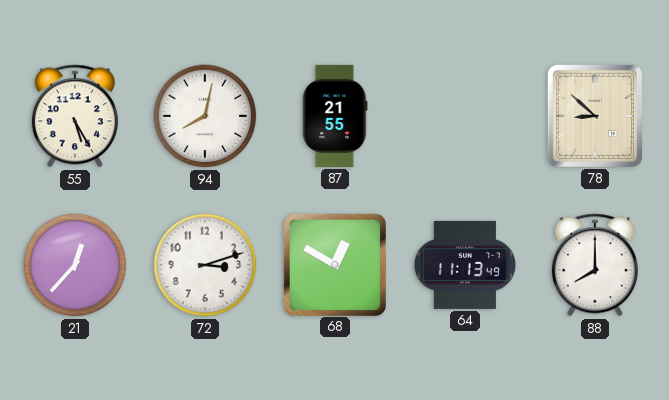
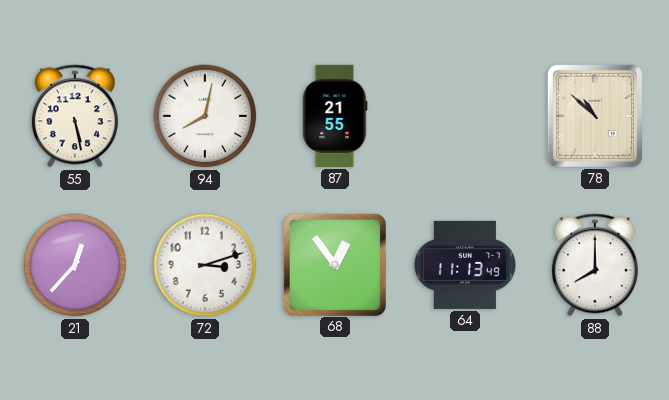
55: 5:25 -> 5:28
78: 8:52 -> 10:52
68: 12:50 -> 12:54
